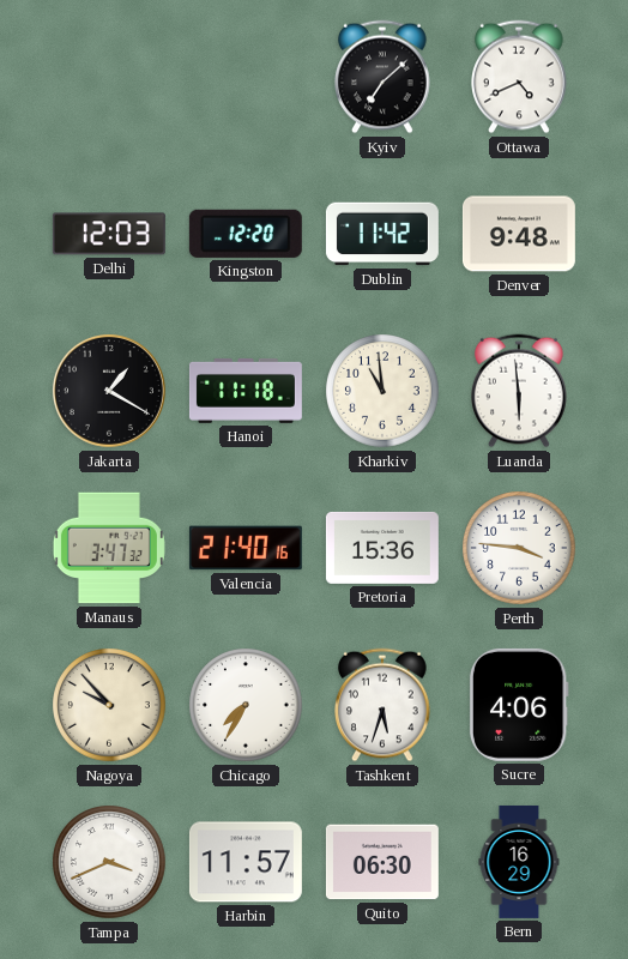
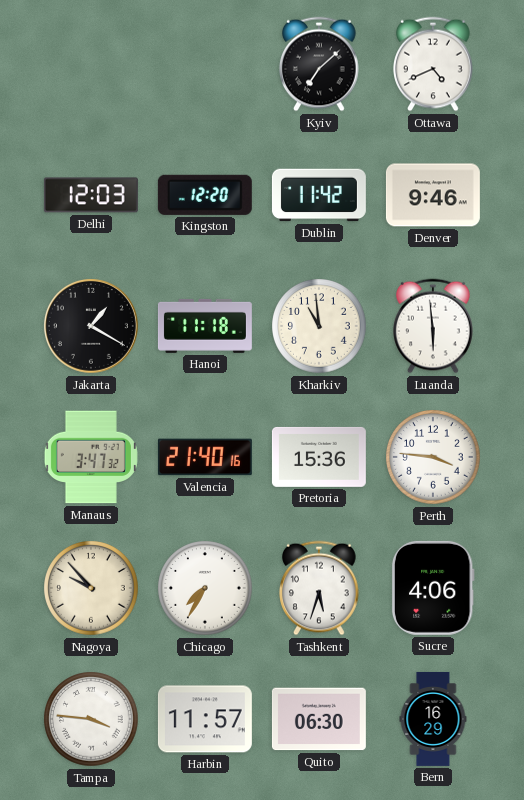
Denver: 9:48 -> 9:46
Tampa: 3:41 -> 3:46
